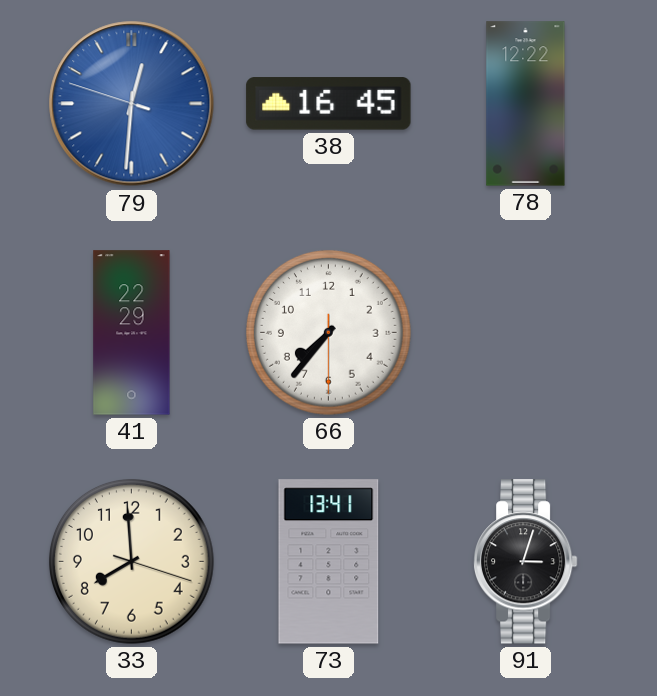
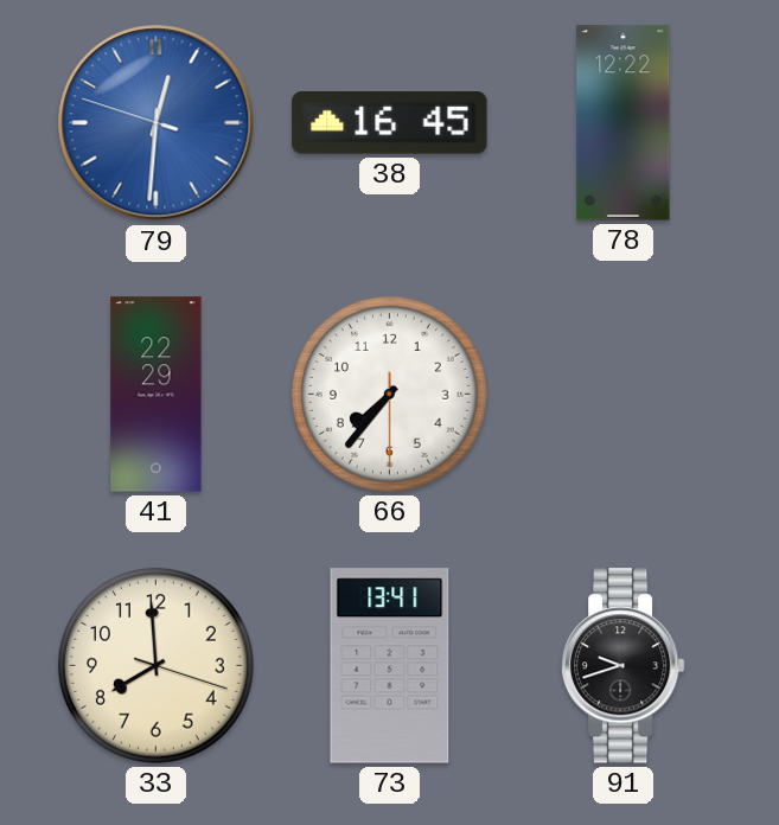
91: 3:03 -> 9:42
